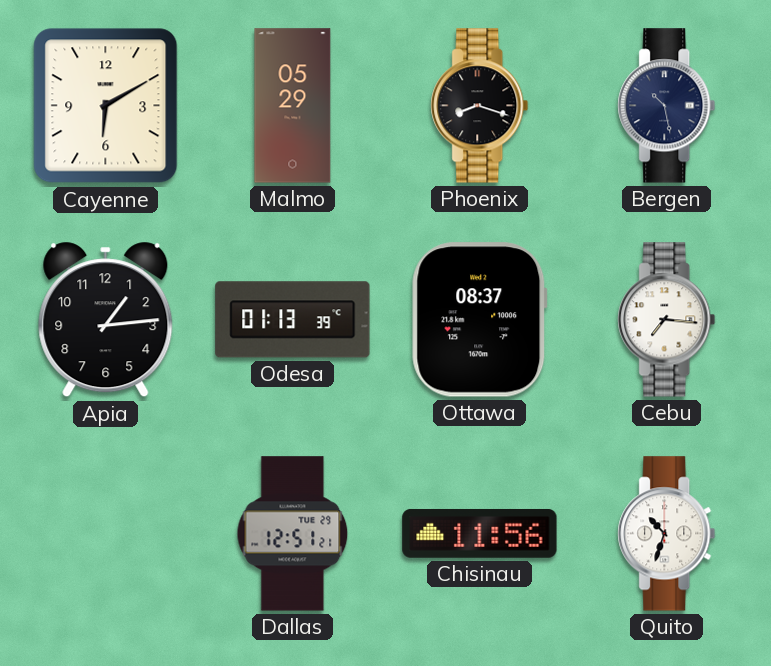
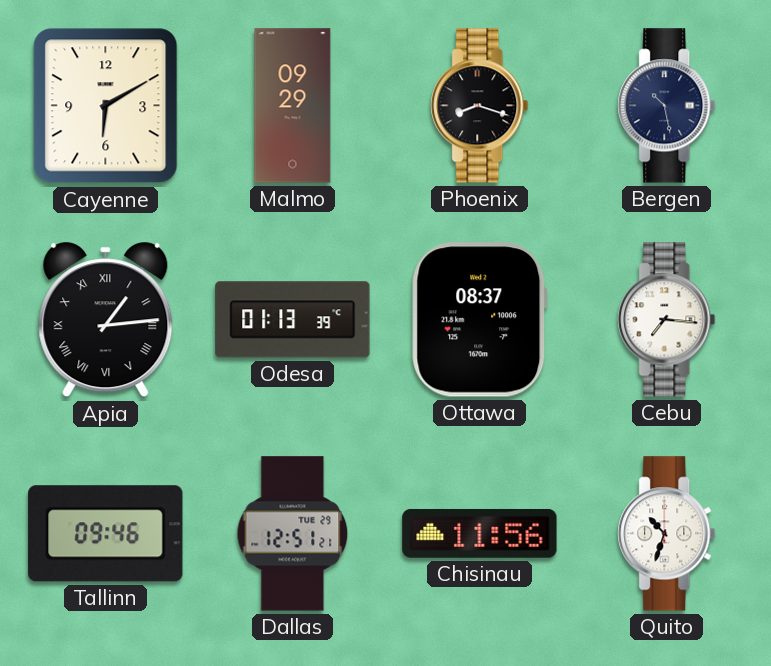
Malmo: 05:29 -> 09:29
Apia numerals: Arabic -> Roman
Tallinn: none -> 09:46
